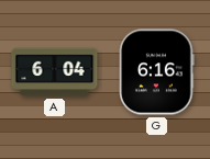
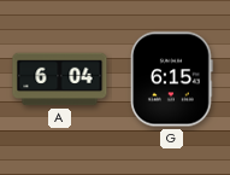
G: 6:16 -> 6:15
